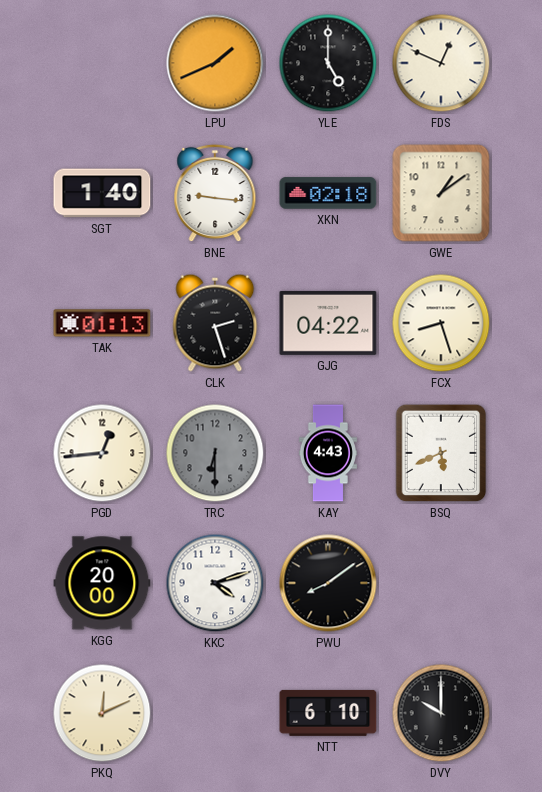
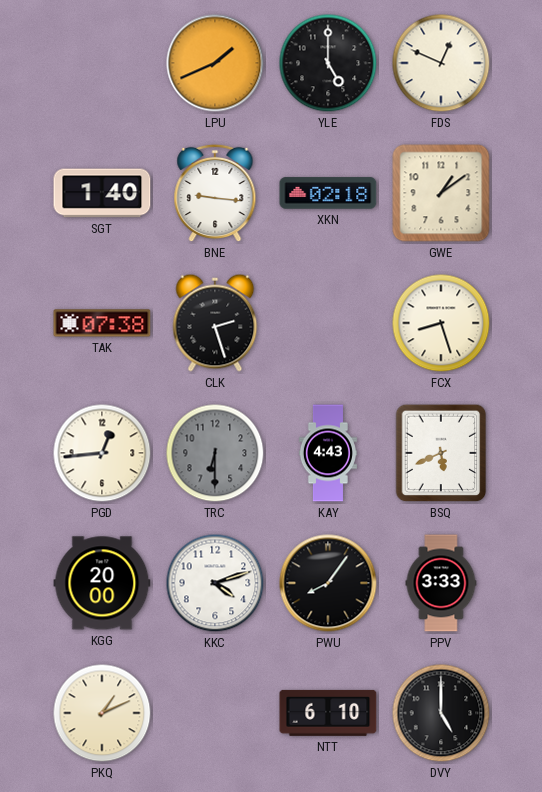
TAK: 01:13 -> 07:38
GJG: 04:22 -> none
PWU: 8:09 -> 8:06
PPV: none -> 3:33
PKQ: 12:11 -> 1:11
DVY: 10:00 -> 5:00
